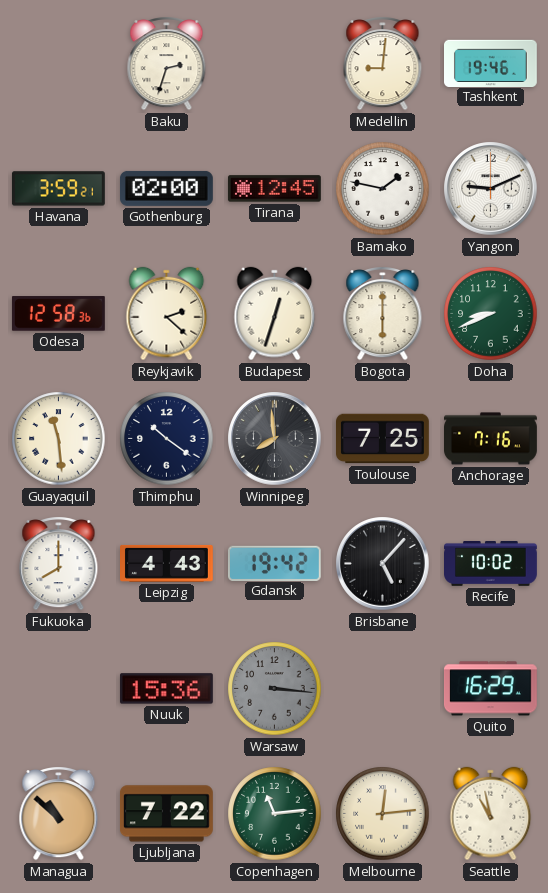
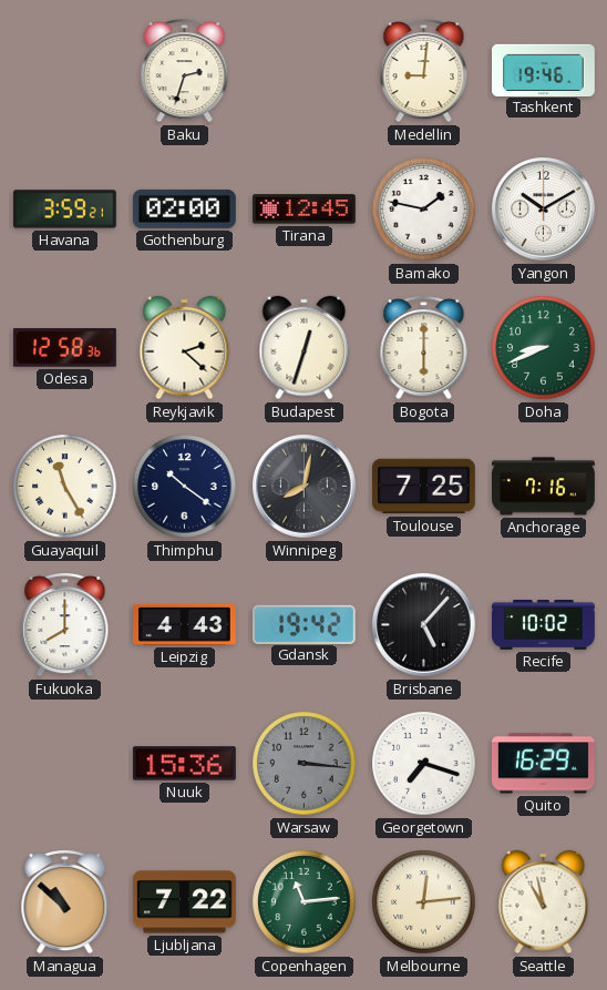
Yangon: 9:11 -> 10:10
Guayaquil: 11:29 -> 11:25
Winnipeg: 7:59 -> 8:02
Georgetown: none -> 7:18
